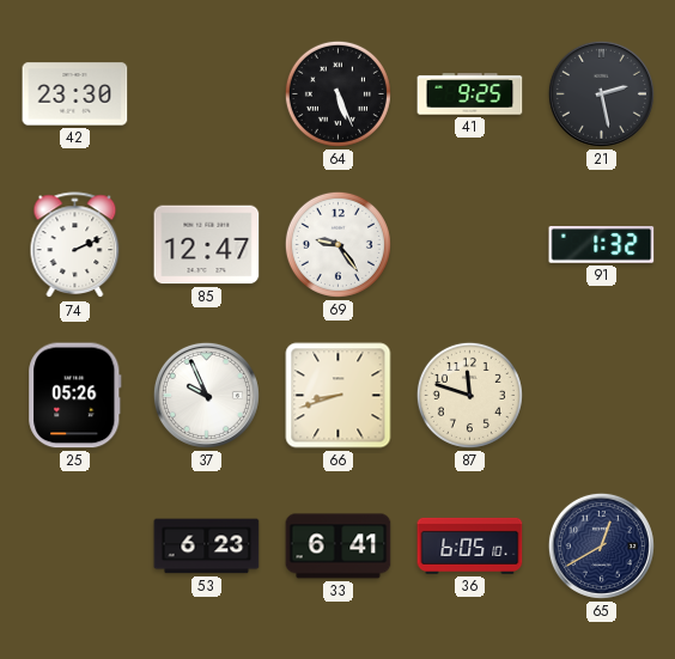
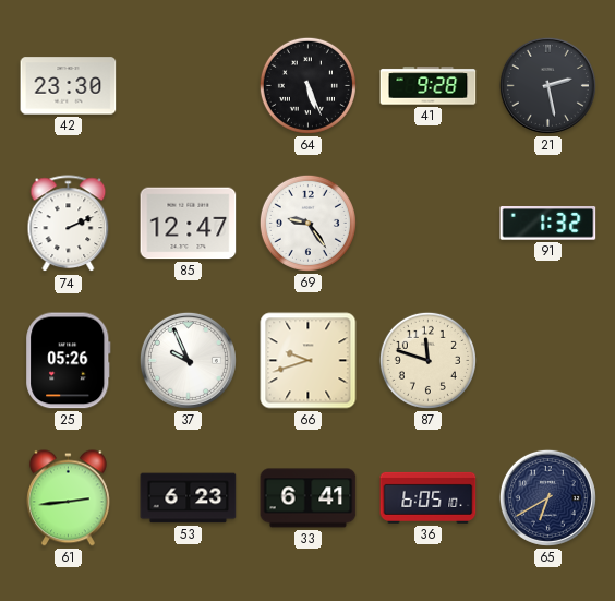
41: 9:25 -> 9:28
66: 8:42 -> 9:42
61: none -> 2:44
65: 12:40 -> 6:40
